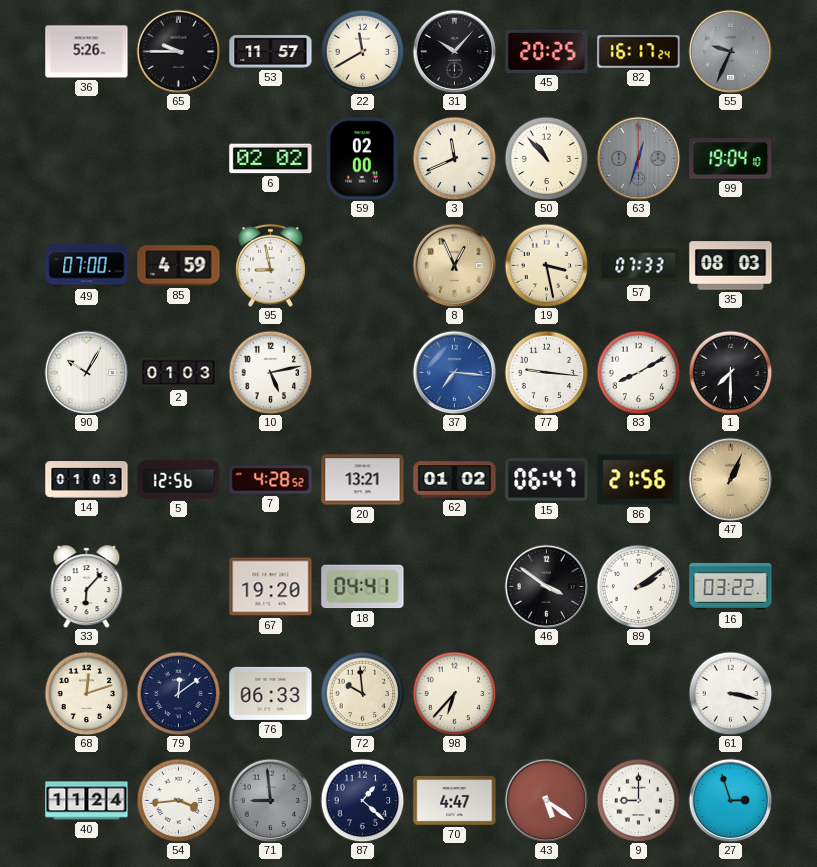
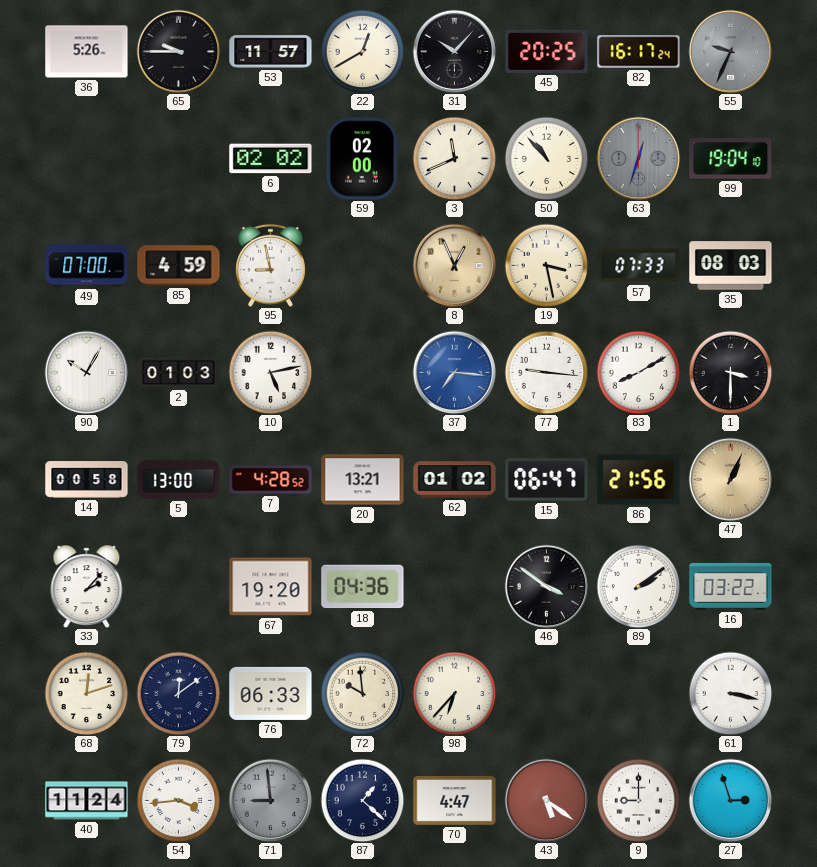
22: 11:40 -> 12:40
1: 7:30 -> 3:30
14: 01:03 -> 00:58
5: 12:56 -> 13:00
33: 6:07 -> 2:07
18: 04:41 -> 04:36
